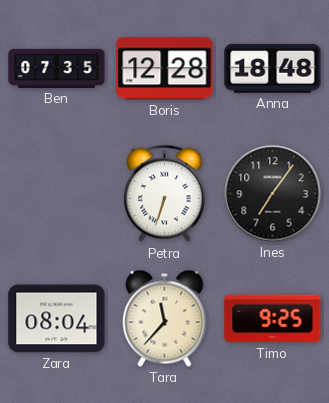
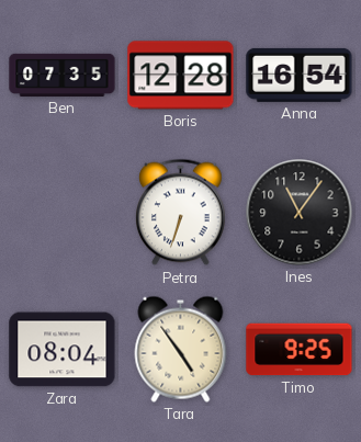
Anna: 18:48 -> 16:54
Ines: 7:06 -> 11:06
Tara: 11:37 -> 4:54
